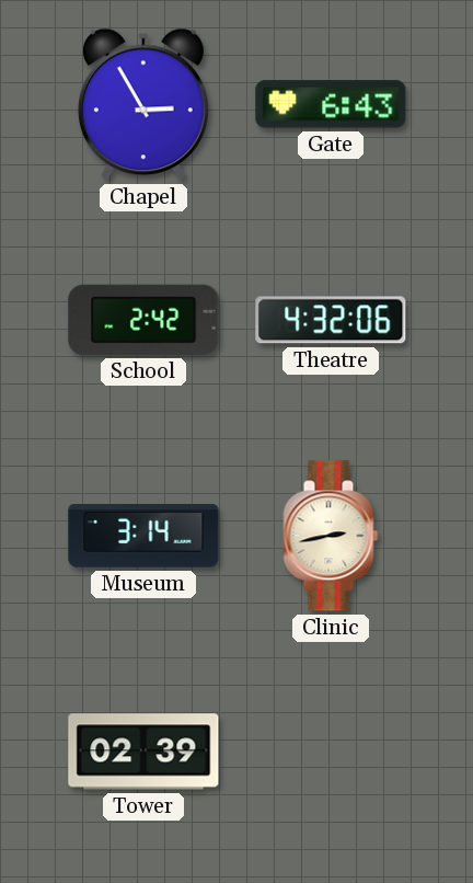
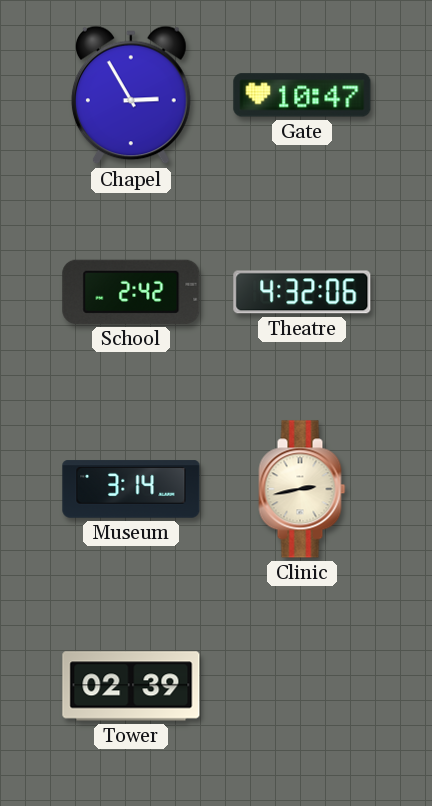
Gate: 6:43 -> 10:47
